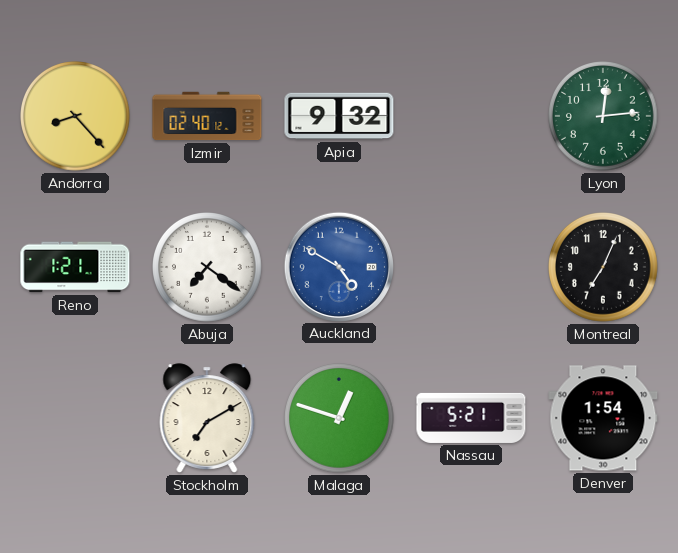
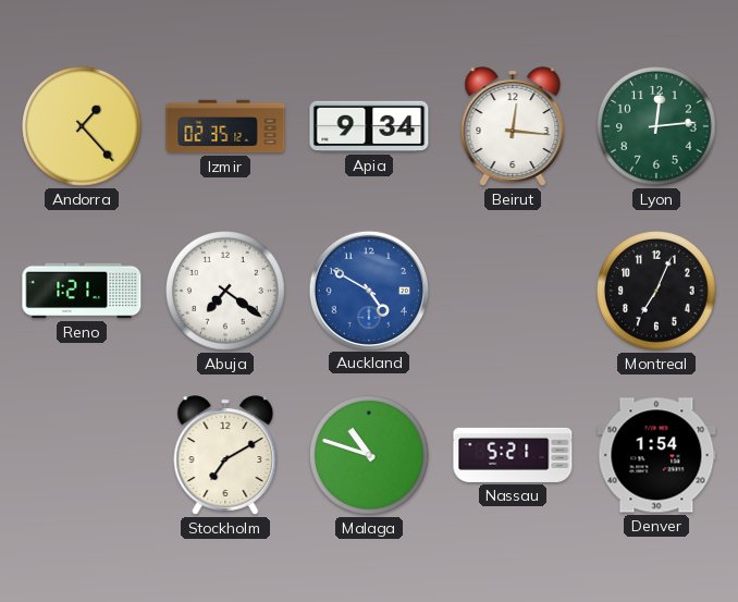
Andorra: 8:23 -> 1:23
Izmir: 02:40 -> 02:35
Apia: 9:32 -> 9:34
Beirut: none -> 12:16
Malaga: 12:48 -> 10:48
